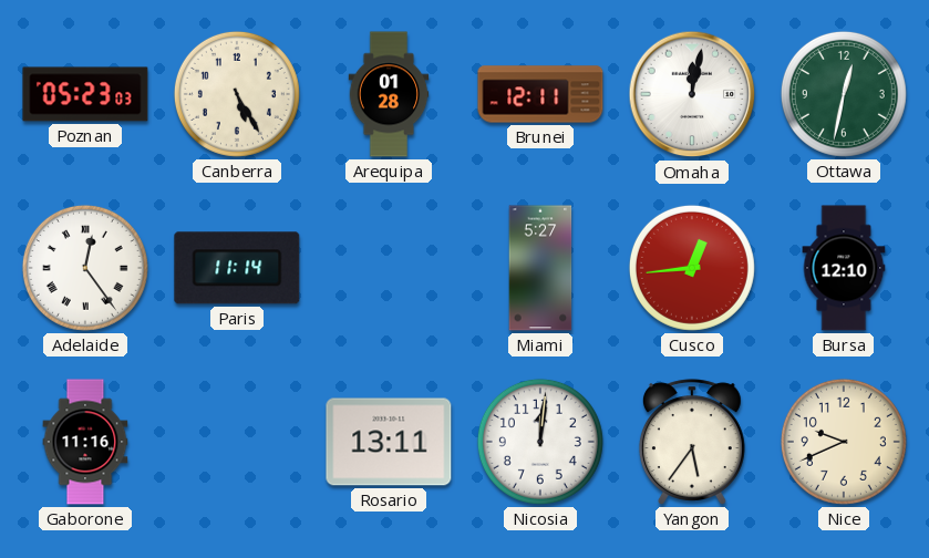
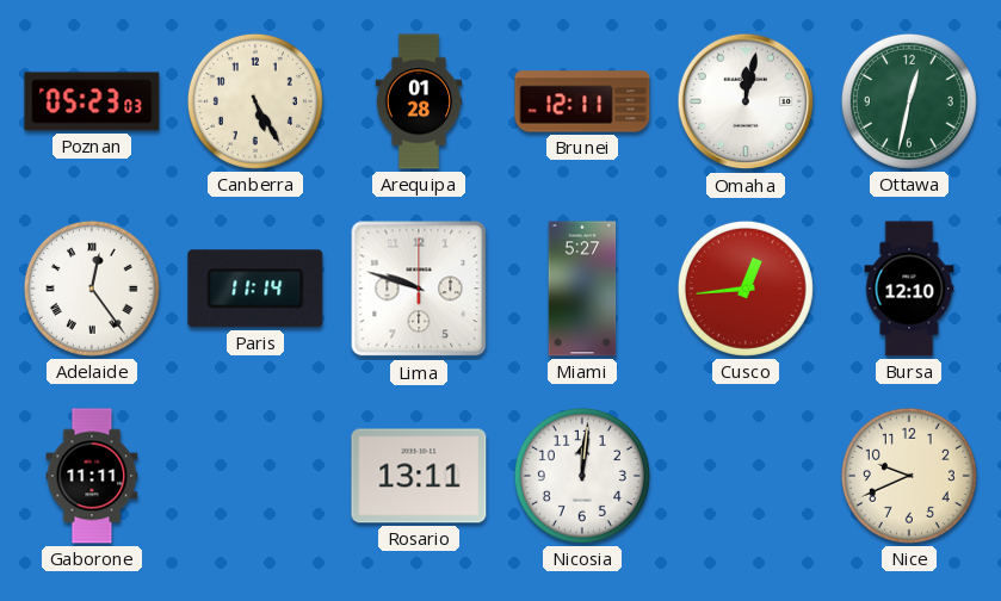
Lima: none -> 9:48
Gaborone: 11:16 -> 11:11
Yangon: 5:36 -> none
